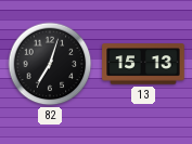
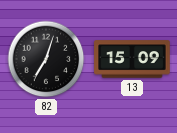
13: 15:13 -> 15:09
